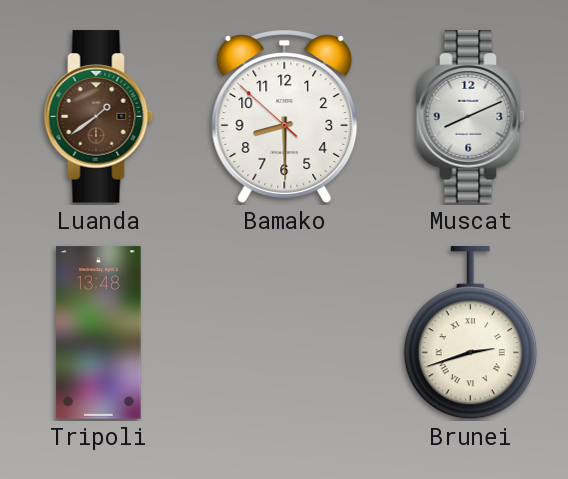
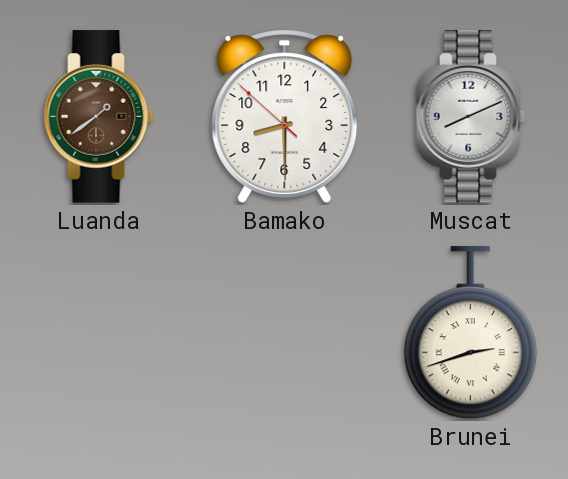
Tripoli: 13:48 -> none
